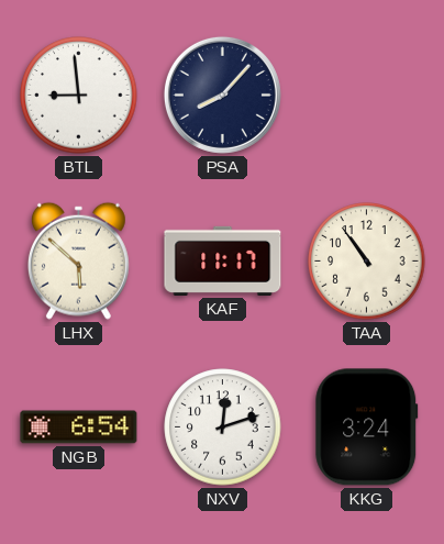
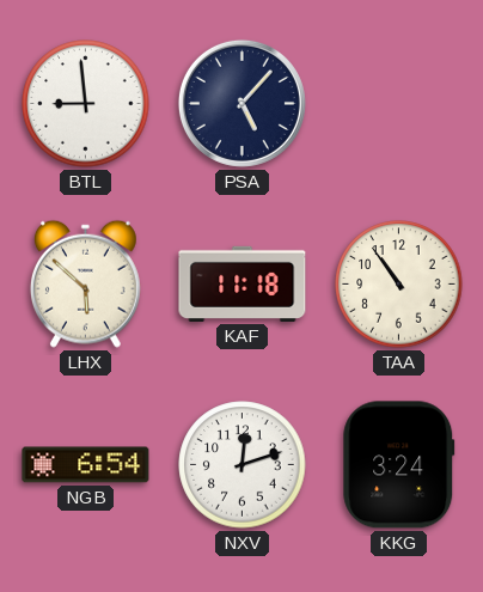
PSA: 8:07 -> 5:07
KAF: 11:17 -> 11:18
